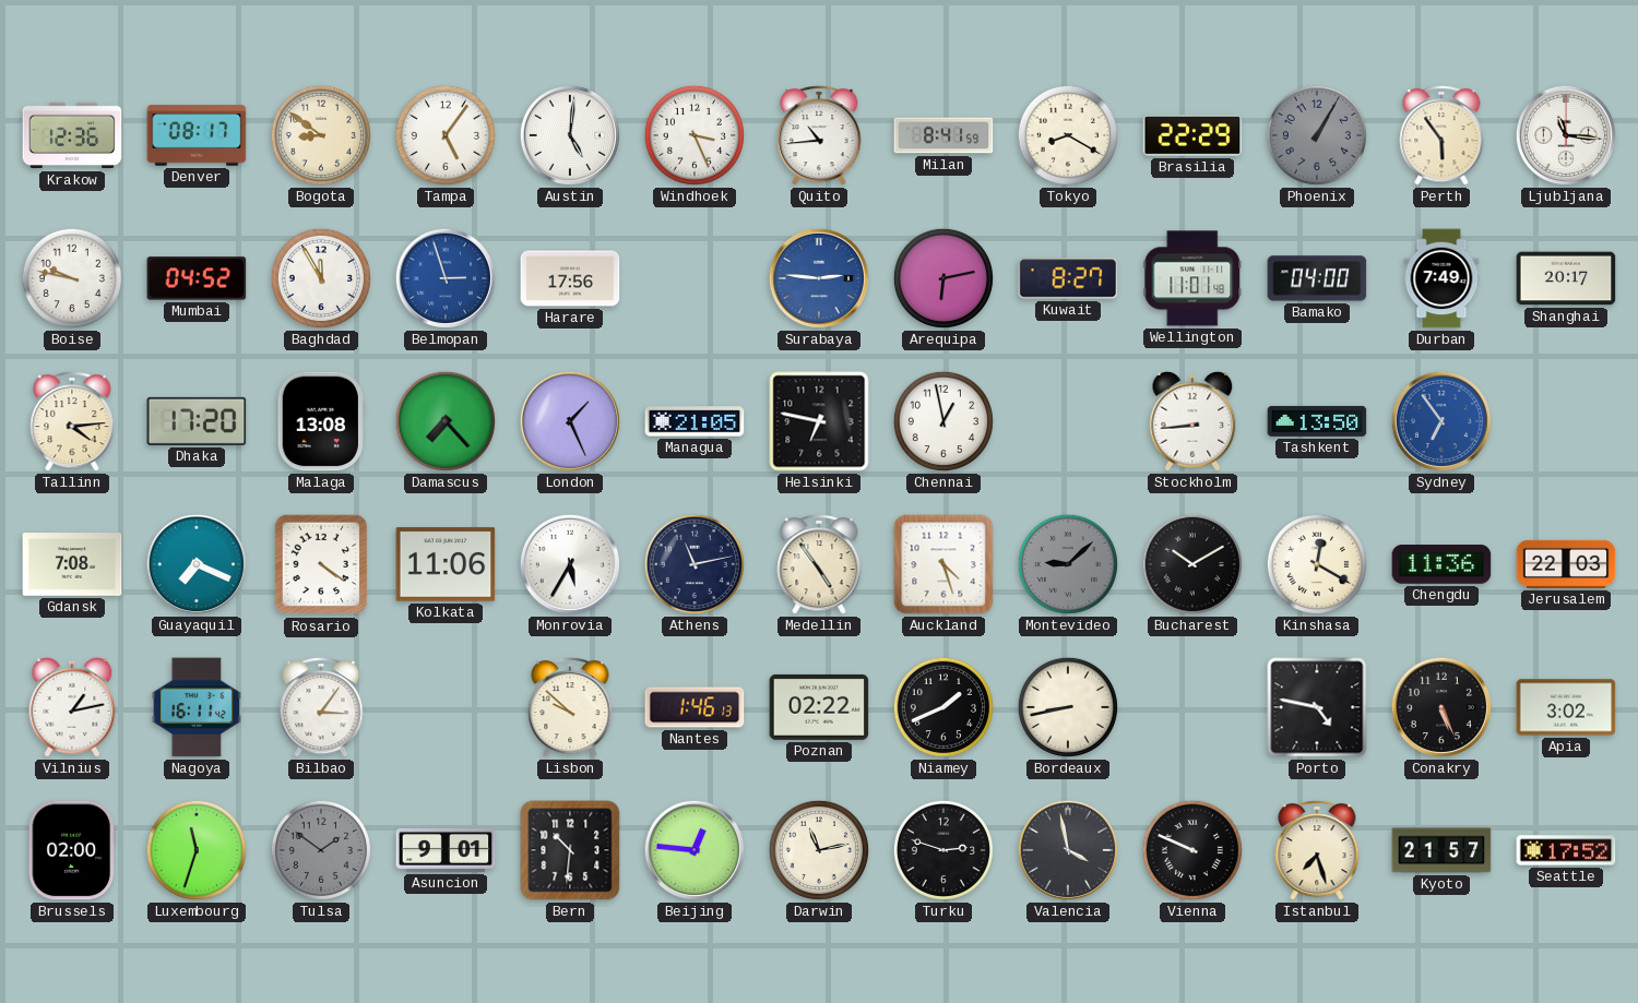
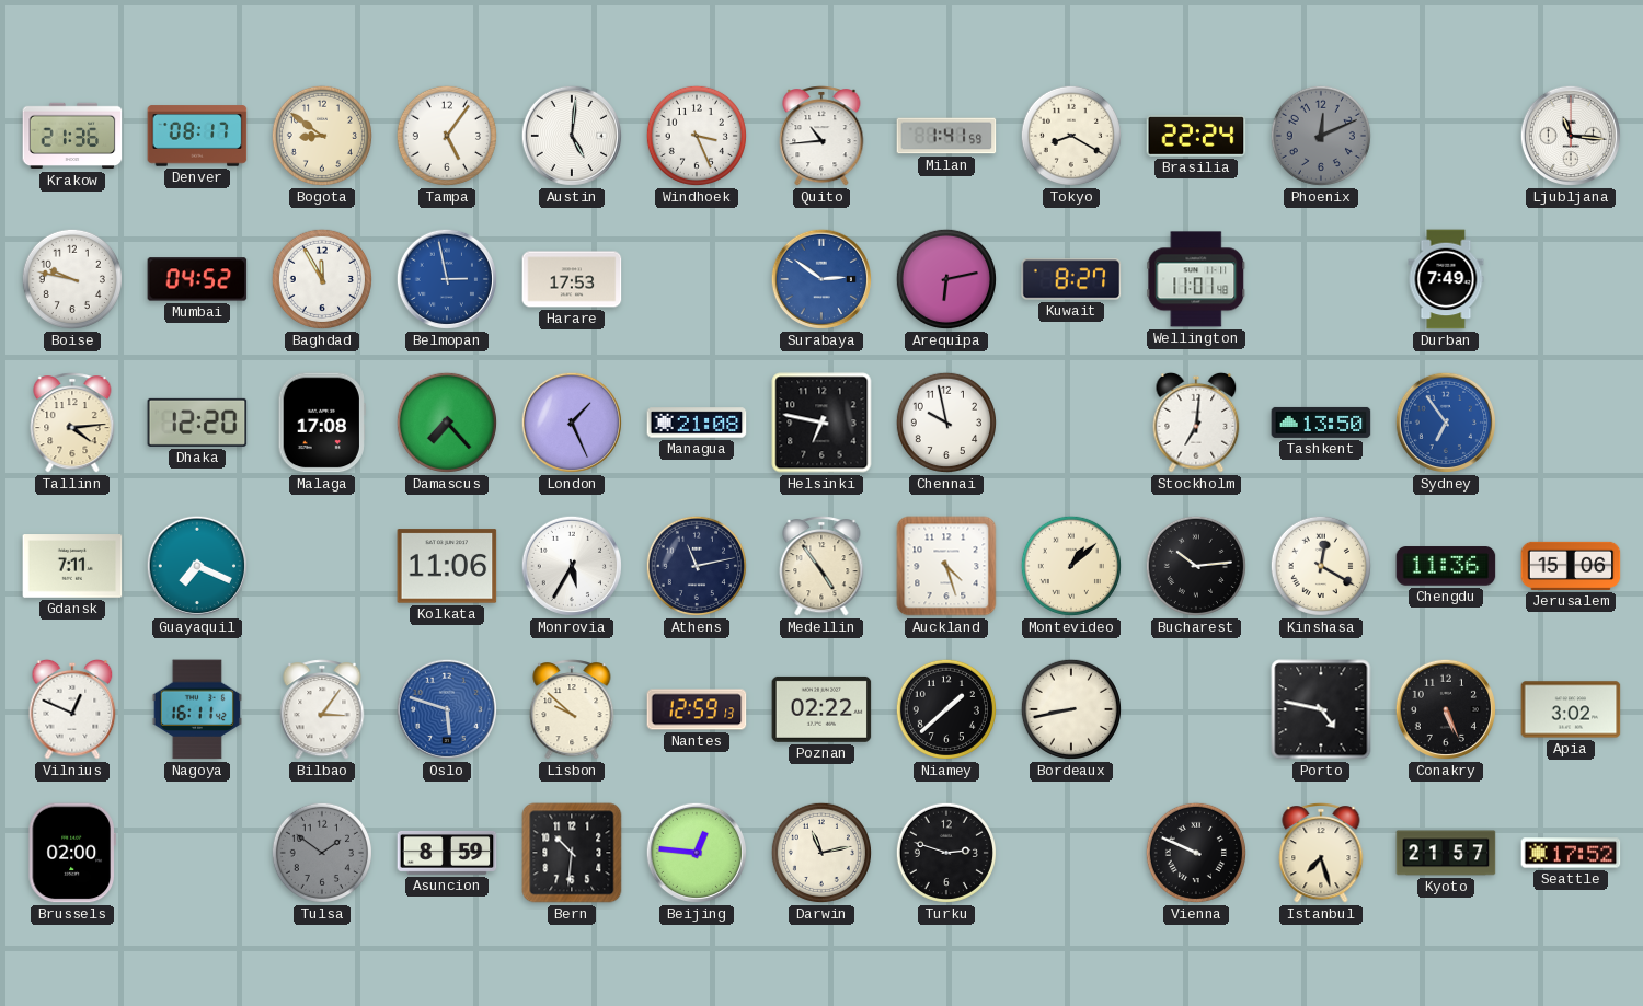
Krakow: 12:36 -> 21:36
Milan: 8:41 -> 1:41
Brasilia: 22:29 -> 22:24
Phoenix: 1:05 -> 12:11
Perth: 5:54 -> none
Belmopan: 2:57 -> 2:58
Harare: 17:56 -> 17:53
Surabaya: 2:46 -> 2:51
Bamako: 04:00 -> none
Shanghai: 20:17 -> none
Dhaka: 17:20 -> 12:20
Malaga: 13:08 -> 17:08
Managua: 21:05 -> 21:08
Chennai: 12:58 -> 9:58
Stockholm: 8:44 -> 7:01
Gdansk: 7:08 -> 7:11
Rosario: 4:21 -> none
Montevideo: 9:08 -> 1:08
Montevideo dial: grey -> cream
Bucharest: 10:10 -> 10:14
Jerusalem: 22:03 -> 15:06
Vilnius: 1:13 -> 12:49
Oslo: none -> 5:48
Nantes: 1:46 -> 12:59
Niamey: 1:41 -> 1:38
Luxembourg: 11:33 -> none
Asuncion: 9:01 -> 8:59
Valencia: 3:58 -> none
